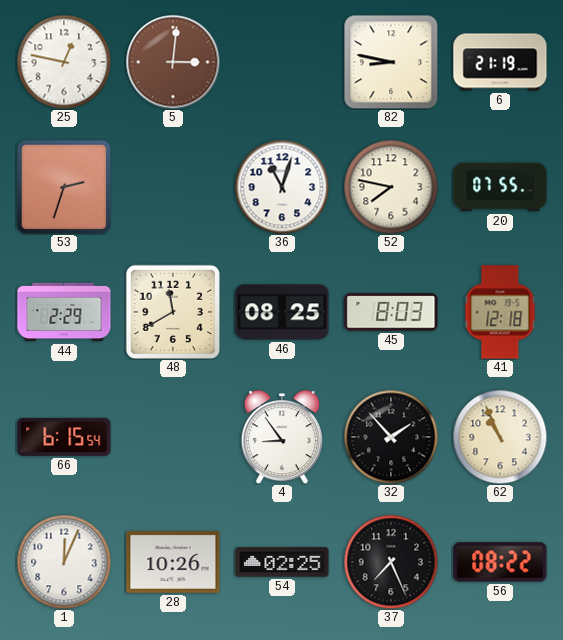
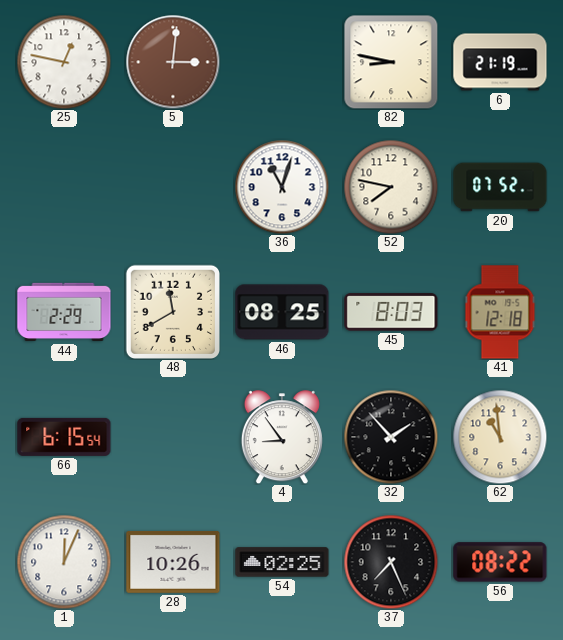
53: 2:33 -> none
20: 07:55 -> 07:52
62: 10:56 -> 10:59
